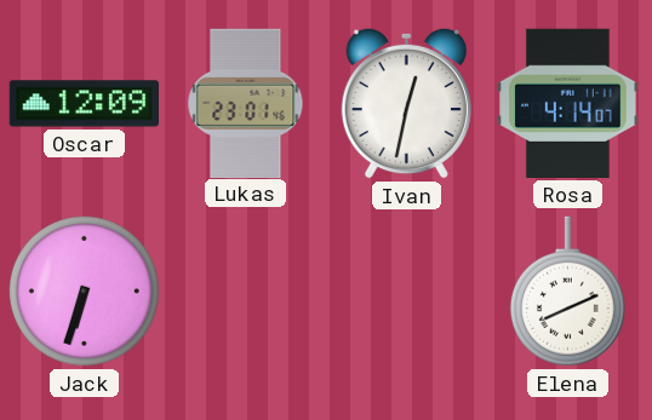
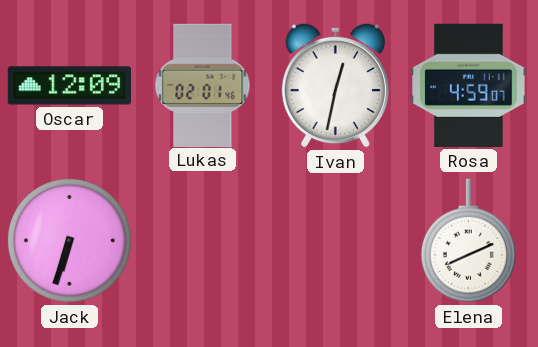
Lukas: 23:01 -> 02:01
Rosa: 4:14 -> 4:59
